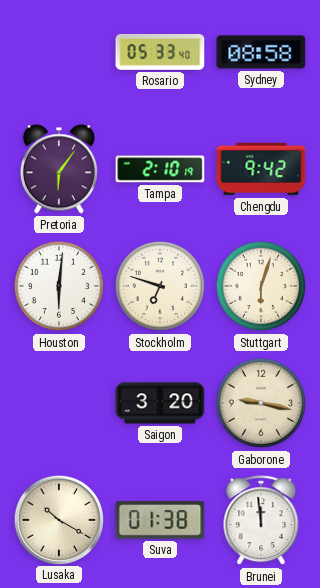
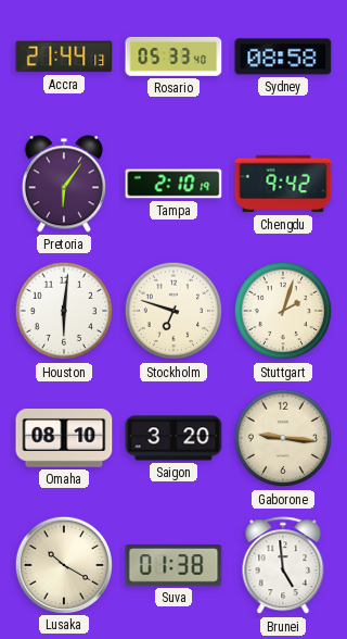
Accra: none -> 21:44
Stuttgart: 6:03 -> 2:03
Omaha: none -> 08:10
Gaborone: 9:17 -> 9:16
Brunei: 11:59 -> 4:59
